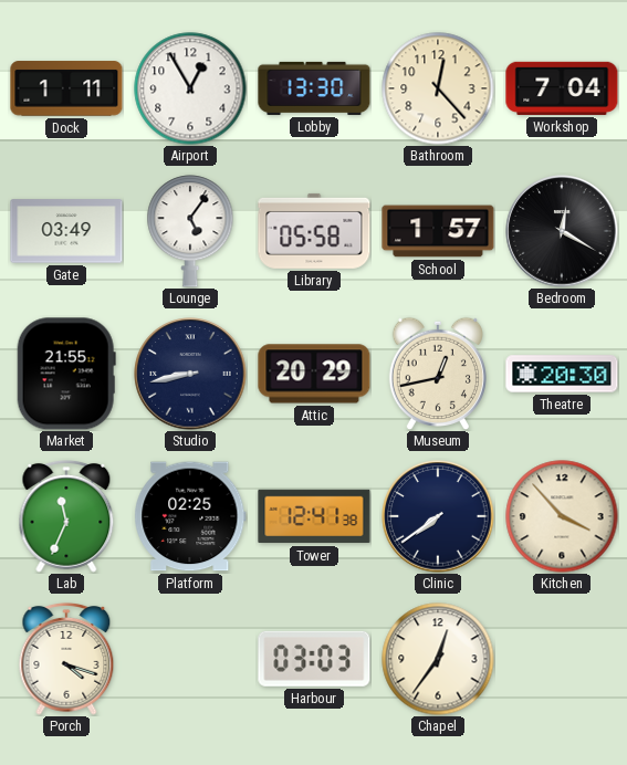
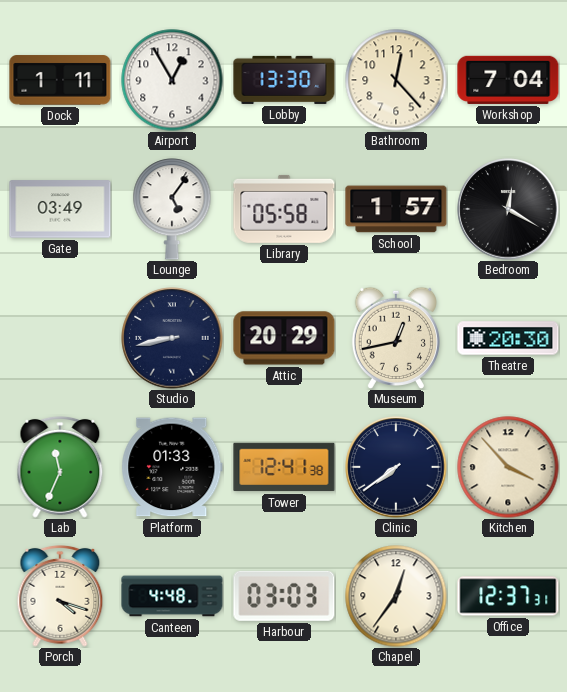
Market: 21:55 -> none
Platform: 02:25 -> 01:33
Canteen: none -> 4:48
Office: none -> 12:37
